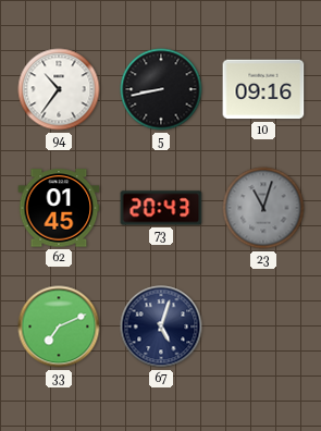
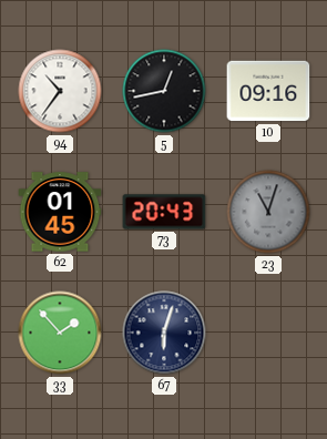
5: 8:43 -> 12:43
33: 7:11 -> 1:53
67: 5:03 -> 6:03
